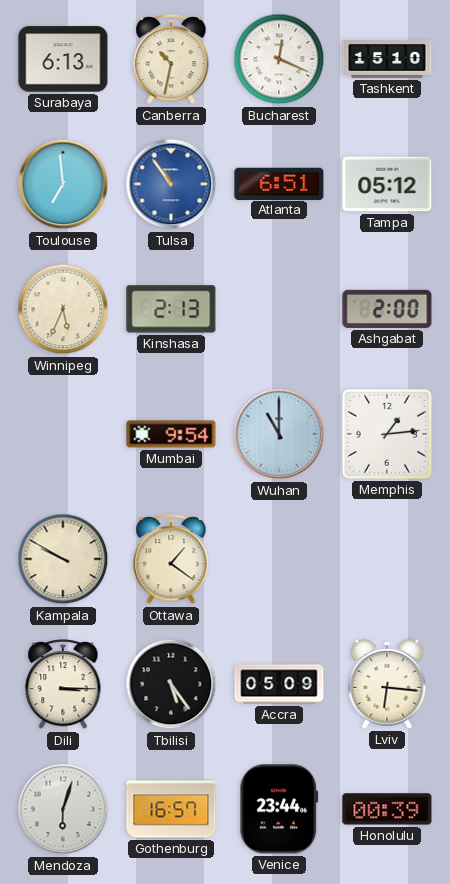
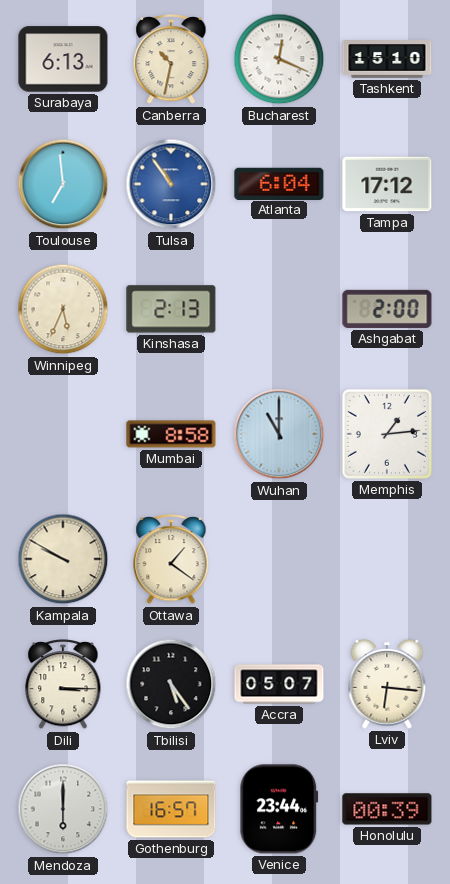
Atlanta: 6:51 -> 6:04
Tampa: 05:12 -> 17:12
Mumbai: 9:54 -> 8:58
Accra: 05:09 -> 05:07
Mendoza: 6:03 -> 6:00
